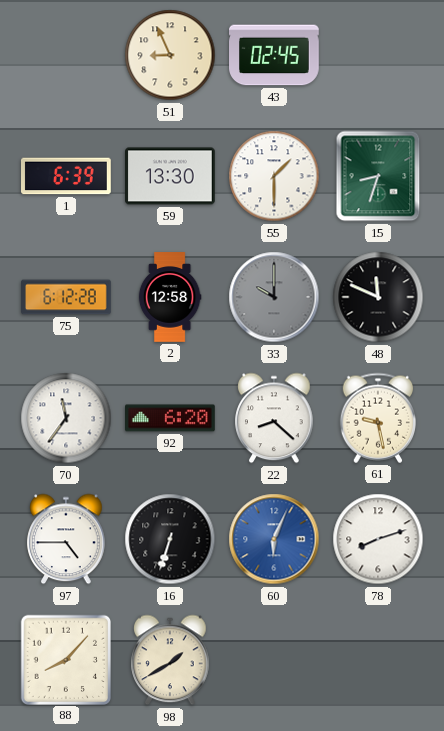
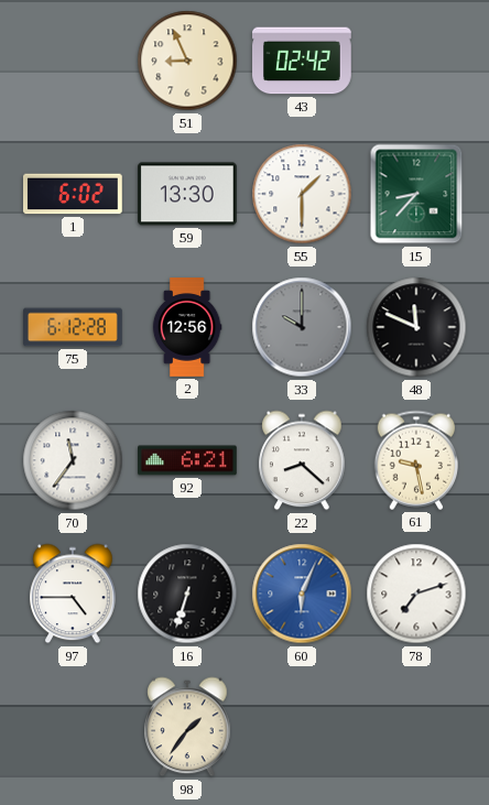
43: 02:45 -> 02:42
1: 6:39 -> 6:02
15: 8:33 -> 8:37
2: 12:58 -> 12:56
92: 6:20 -> 6:21
78: 8:12 -> 7:12
88: 8:07 -> none
98: 1:40 -> 1:36
